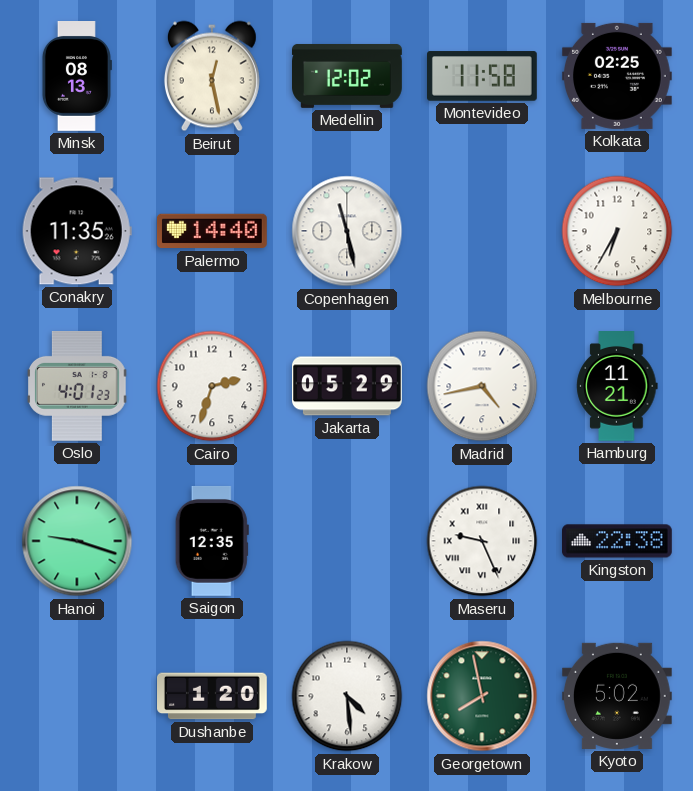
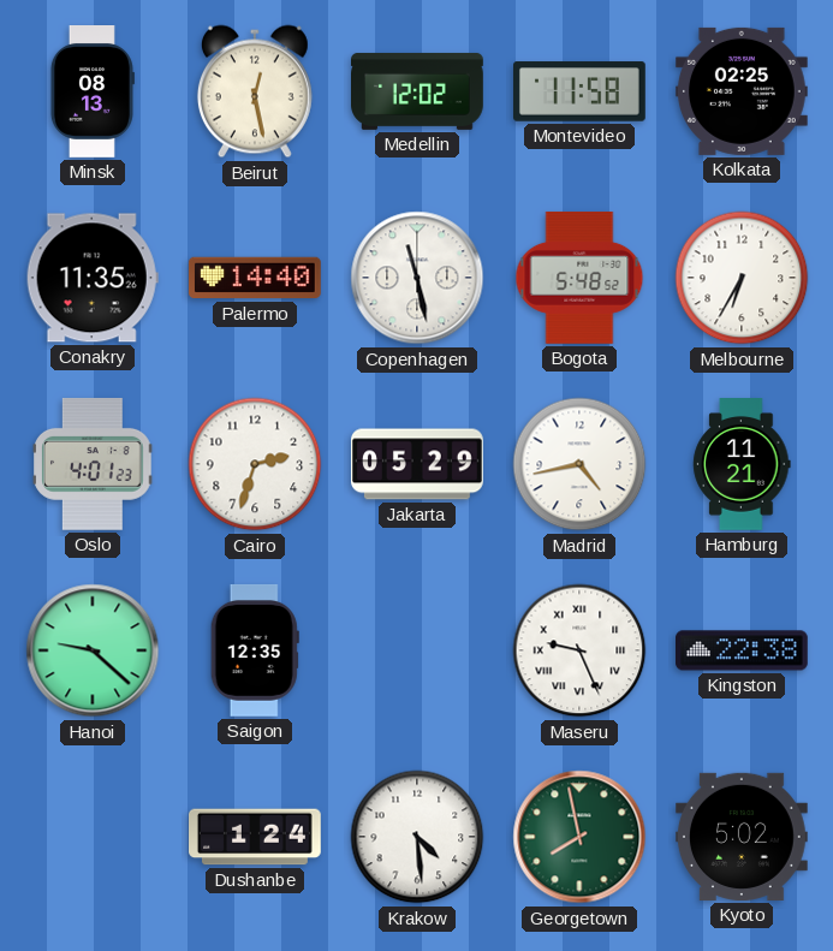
Bogota: none -> 5:48
Hanoi: 9:18 -> 9:22
Dushanbe: 1:20 -> 1:24
